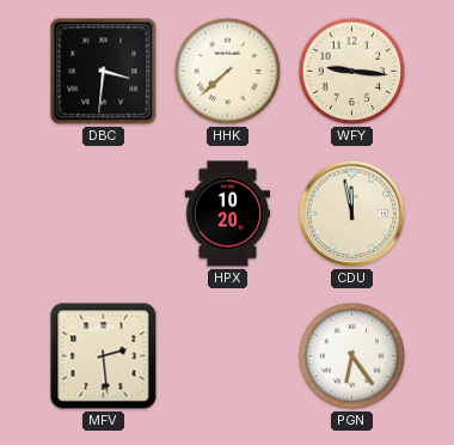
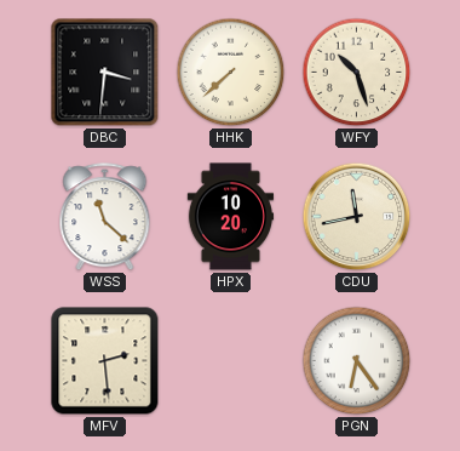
WFY: 9:16 -> 10:27
WSS: none -> 11:22
CDU: 11:58 -> 11:43
